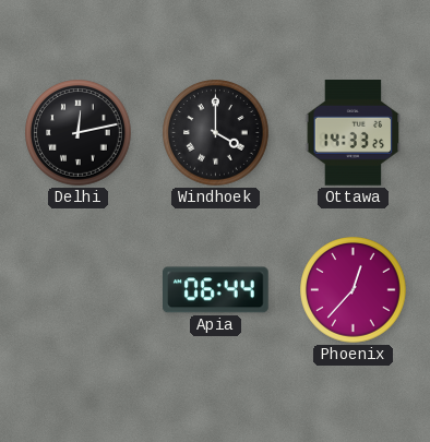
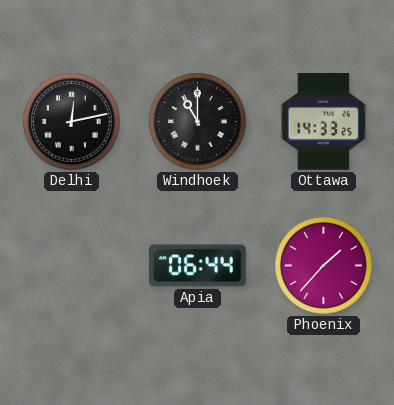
Windhoek: 4:00 -> 11:00
Phoenix: 12:37 -> 1:37
